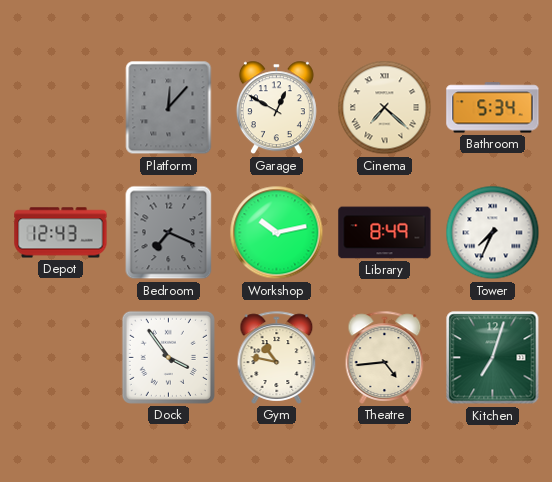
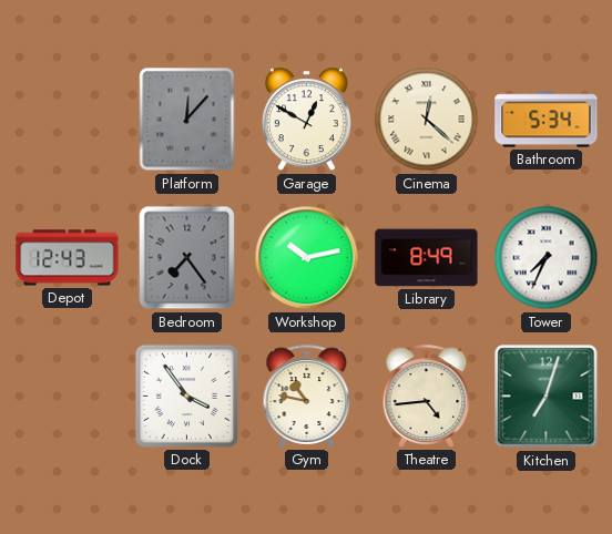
Cinema: 7:22 -> 12:22
Bedroom: 7:19 -> 7:24
